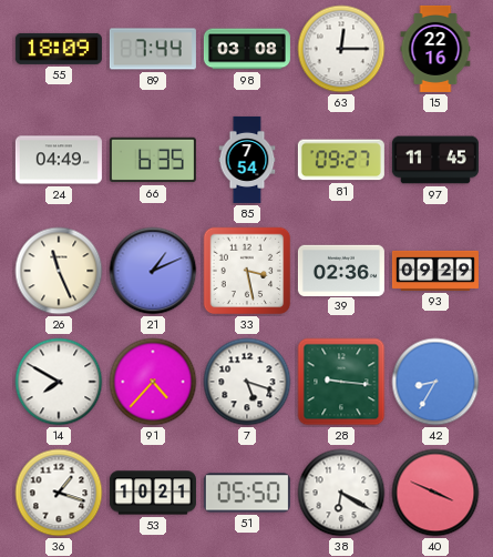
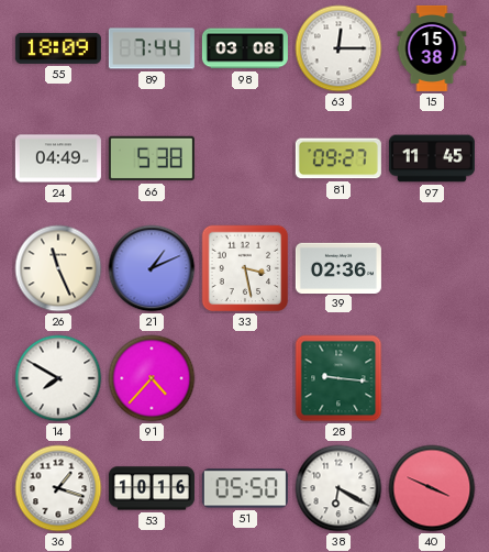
15: 22:16 -> 15:38
66: 6:35 -> 5:38
85: 7:54 -> none
93: 09:29 -> none
7: 5:18 -> none
42: 8:35 -> none
53: 10:21 -> 10:16
